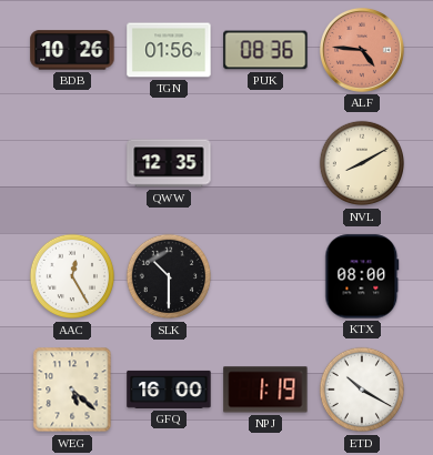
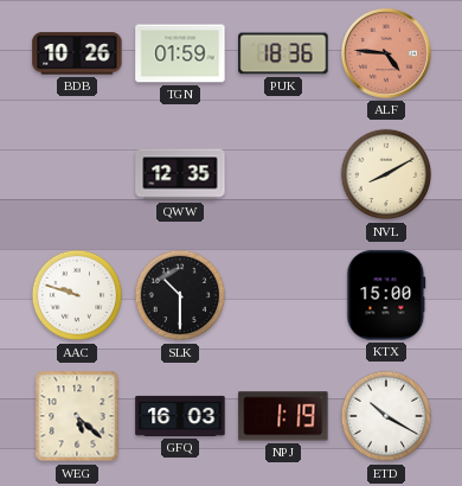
TGN: 01:56 -> 01:59
PUK: 08:36 -> 18:36
AAC: 12:25 -> 9:48
KTX: 08:00 -> 15:00
GFQ: 16:00 -> 16:03
